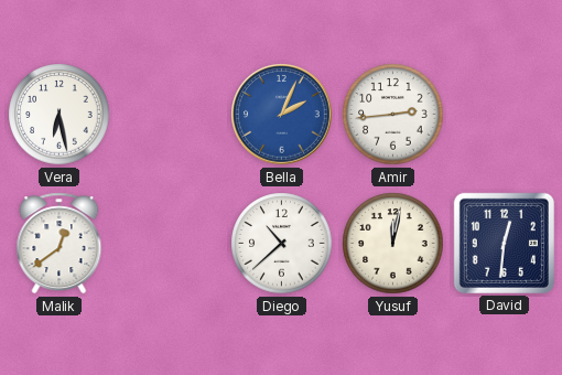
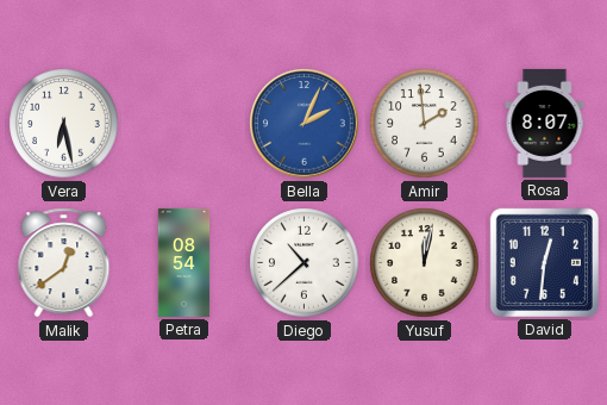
Amir: 2:44 -> 1:59
Rosa: none -> 8:07
Petra: none -> 08:54
